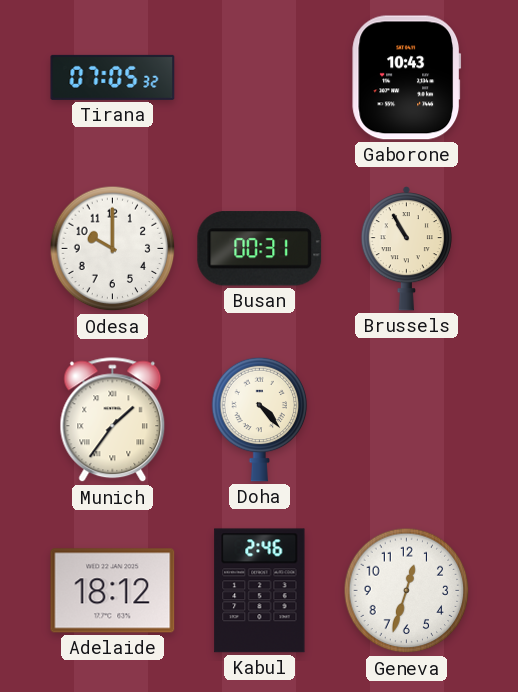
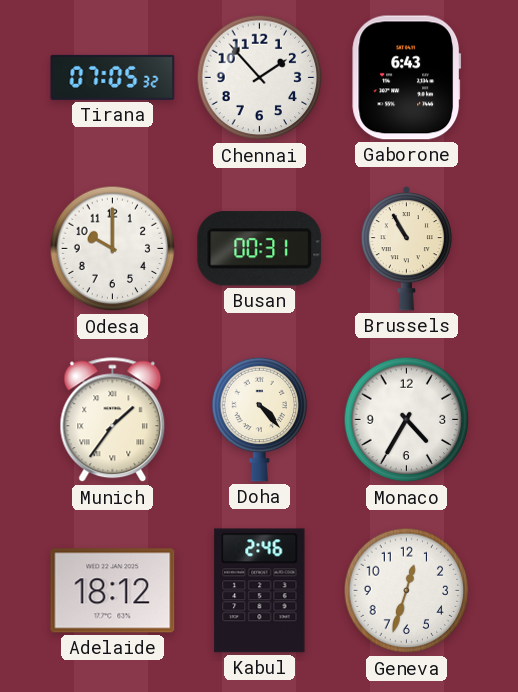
Chennai: none -> 1:53
Gaborone: 10:43 -> 6:43
Monaco: none -> 4:35
